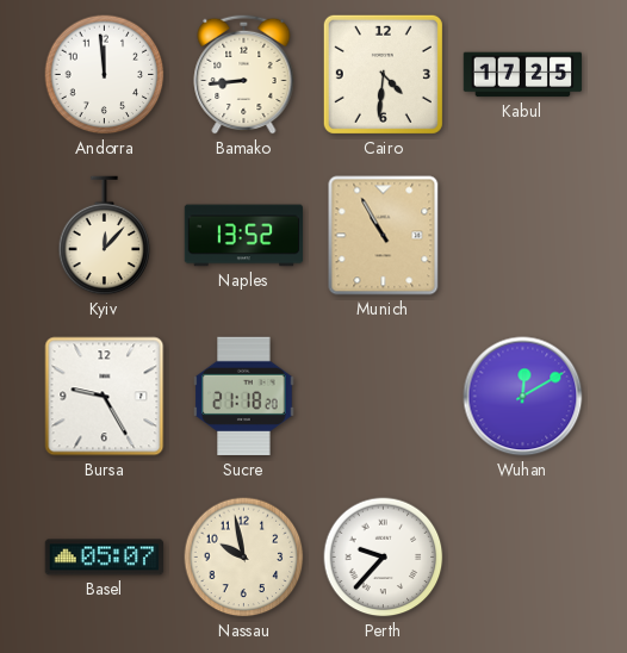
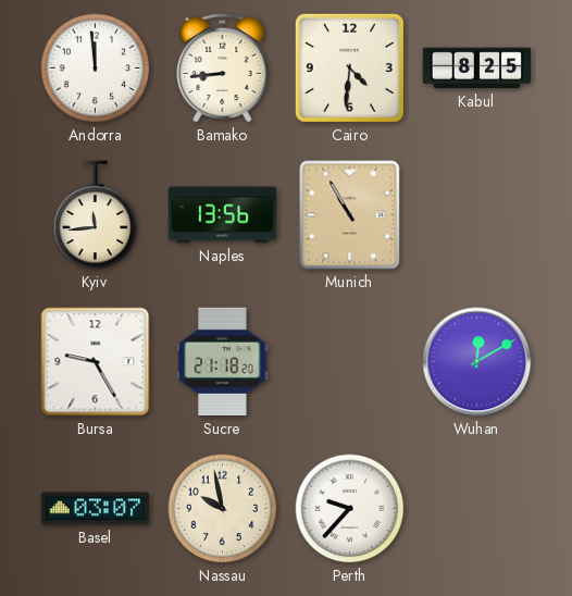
Kabul: 17:25 -> 8:25
Kyiv: 12:07 -> 11:44
Naples: 13:52 -> 13:56
Basel: 05:07 -> 03:07
